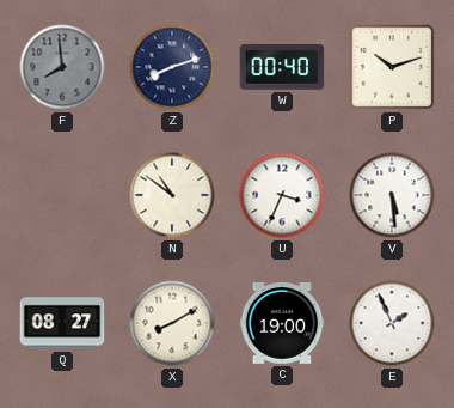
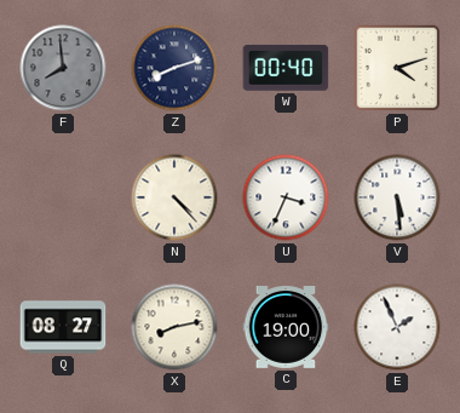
P: 10:12 -> 4:12
N: 10:51 -> 4:23
X: 8:10 -> 8:13
